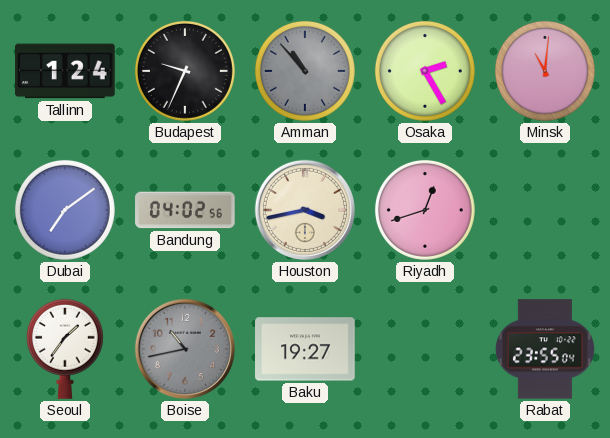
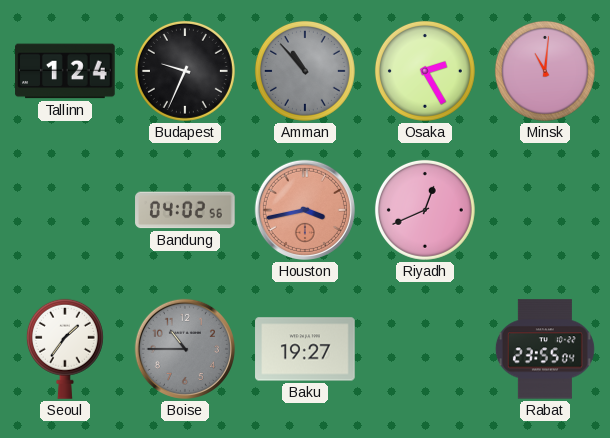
Dubai: 7:09 -> none
Houston dial: cream -> salmon
Riyadh: 12:42 -> 12:41
Boise: 10:43 -> 10:45
